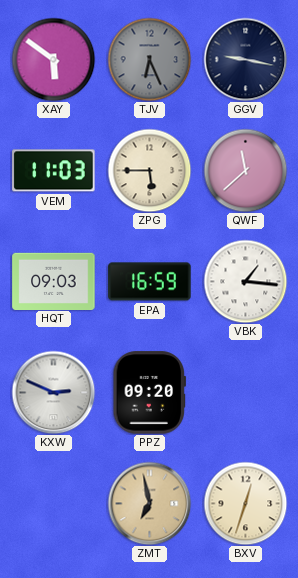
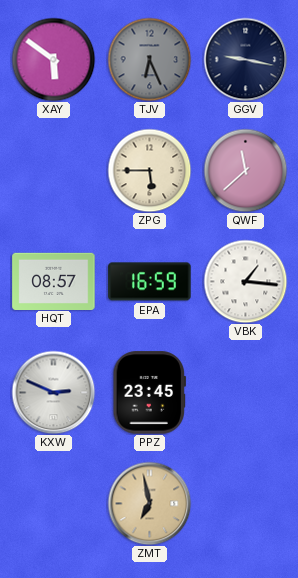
VEM: 11:03 -> none
HQT: 09:03 -> 08:57
PPZ: 09:20 -> 23:45
BXV: 12:33 -> none
